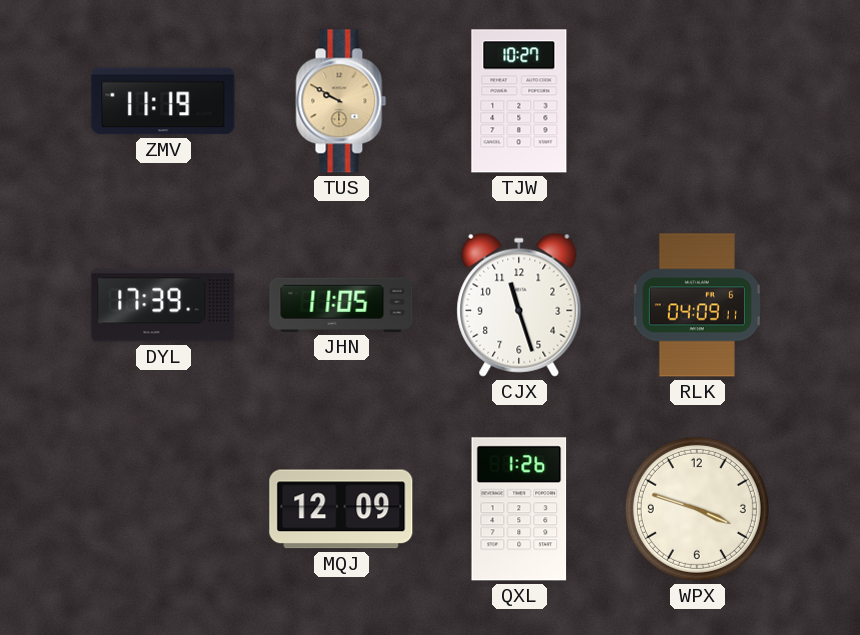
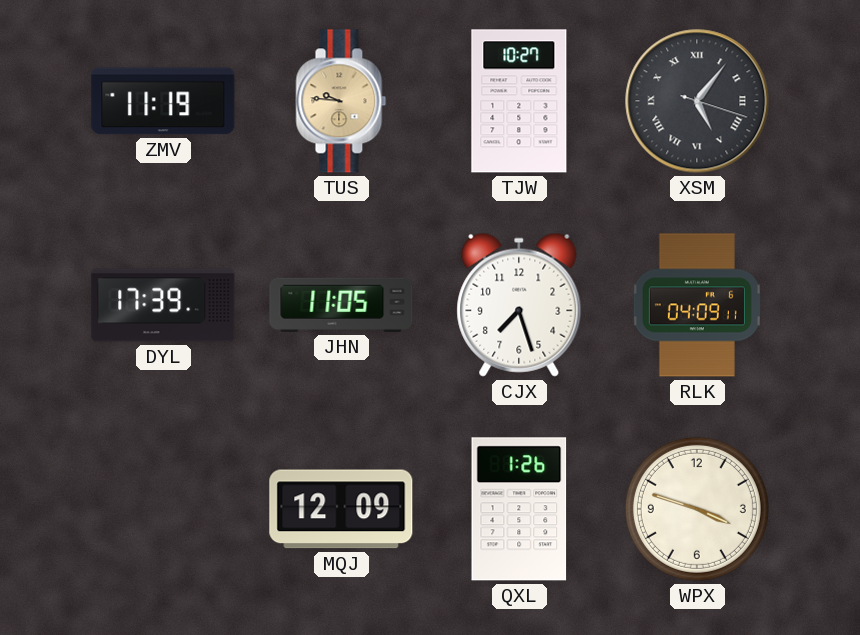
TUS: 9:50 -> 9:46
XSM: none -> 5:06
CJX: 11:27 -> 7:27
